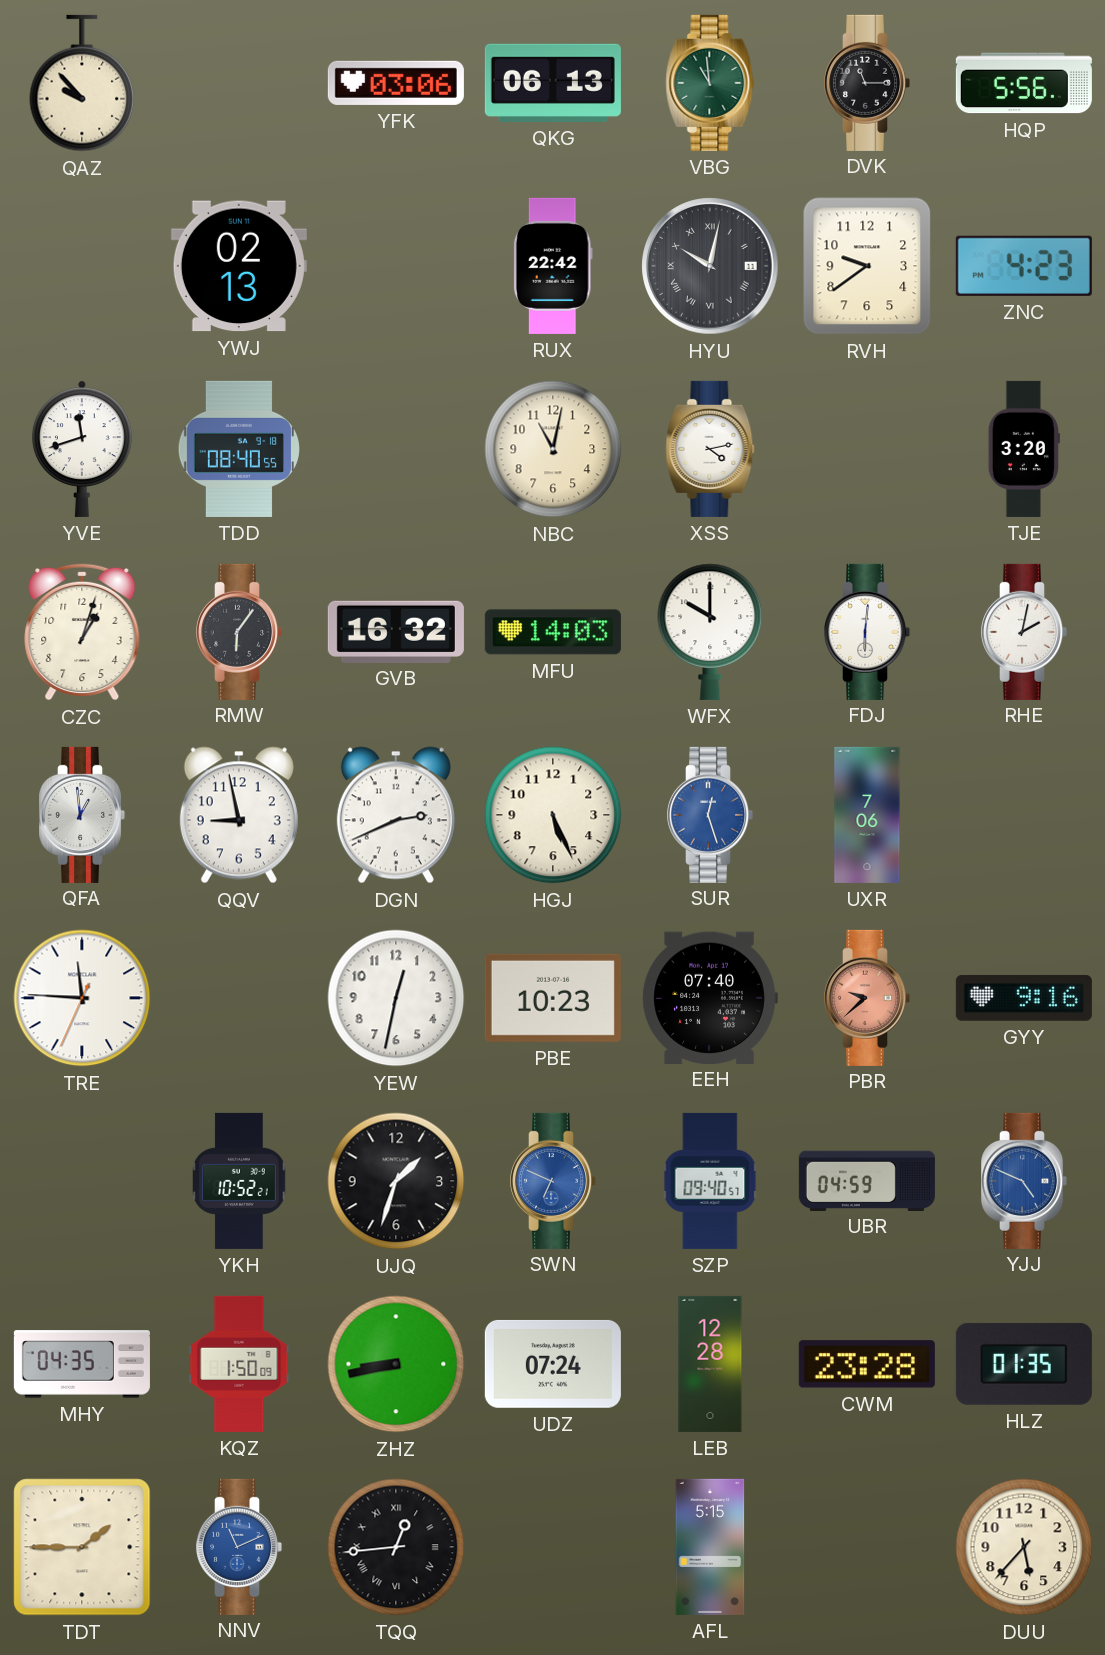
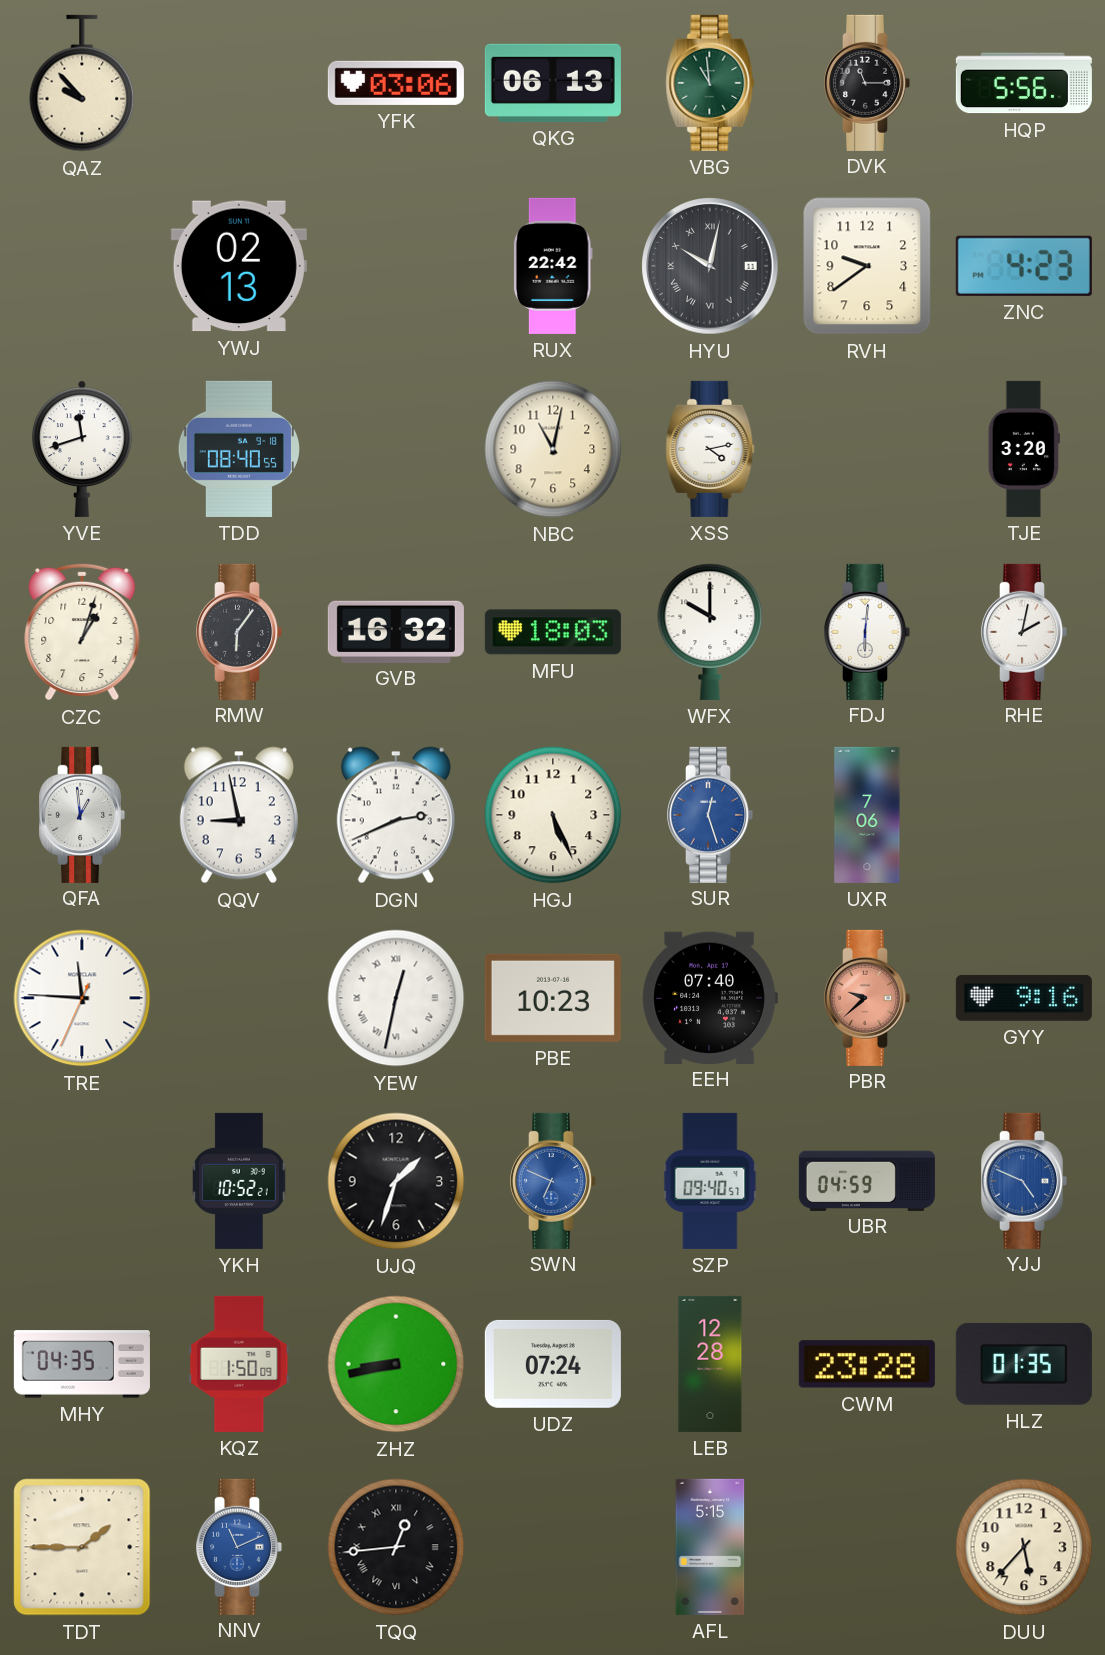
MFU: 14:03 -> 18:03
YEW numerals: Arabic -> Roman
